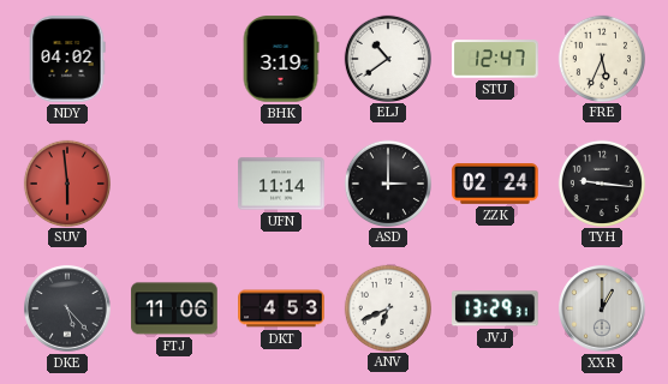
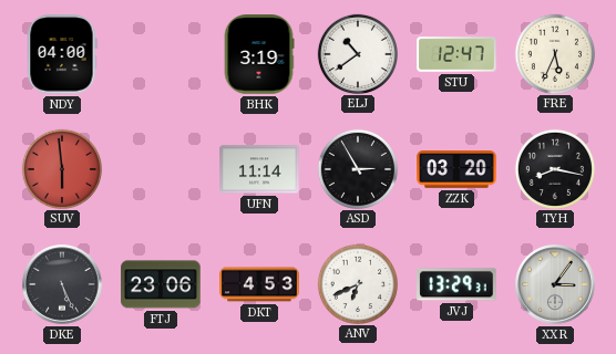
NDY: 04:02 -> 04:00
ASD: 3:00 -> 2:55
ZZK: 02:24 -> 03:20
TYH: 9:16 -> 8:17
DKE: 5:23 -> 5:26
FTJ: 11:06 -> 23:06
XXR: 1:00 -> 3:06
